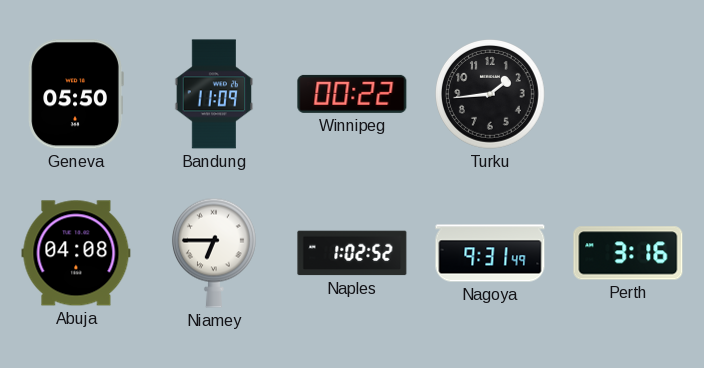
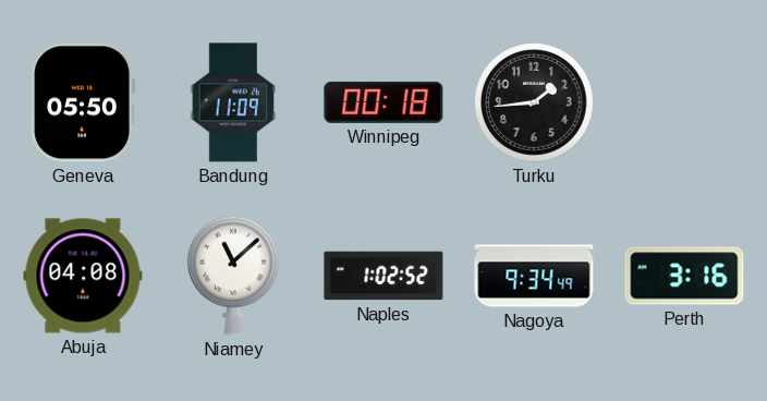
Winnipeg: 00:22 -> 00:18
Niamey: 6:45 -> 11:08
Nagoya: 9:31 -> 9:34
